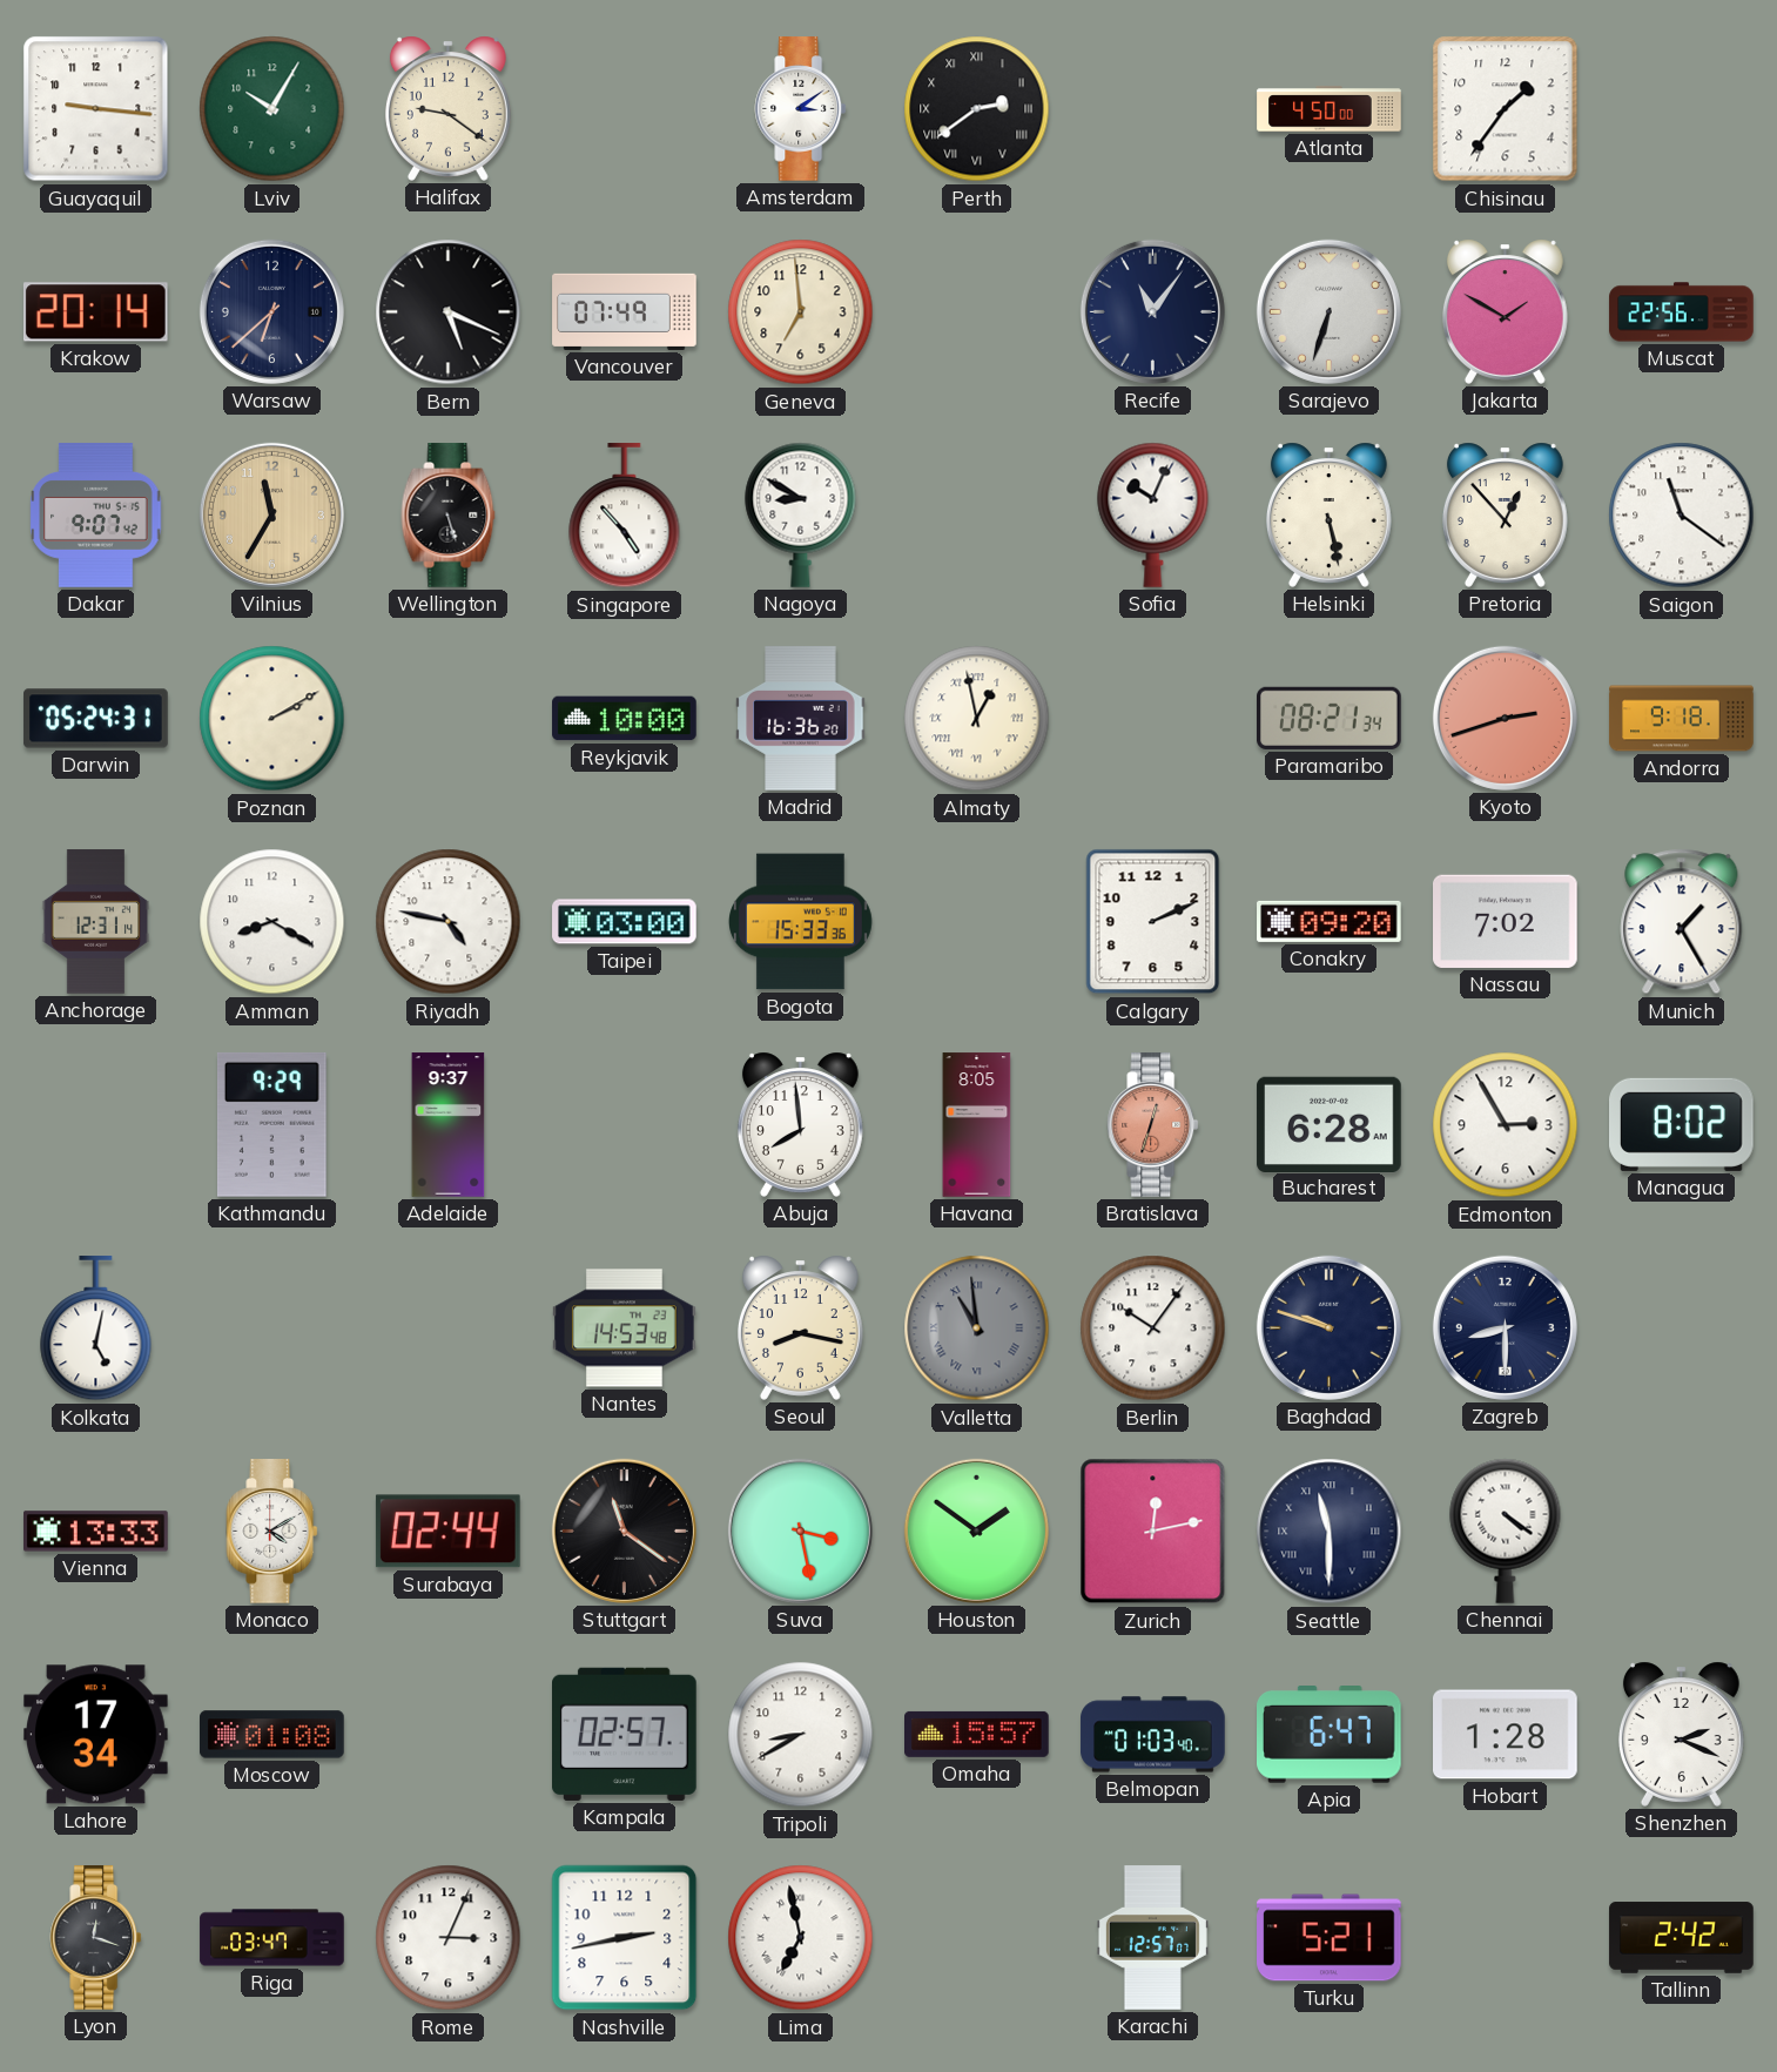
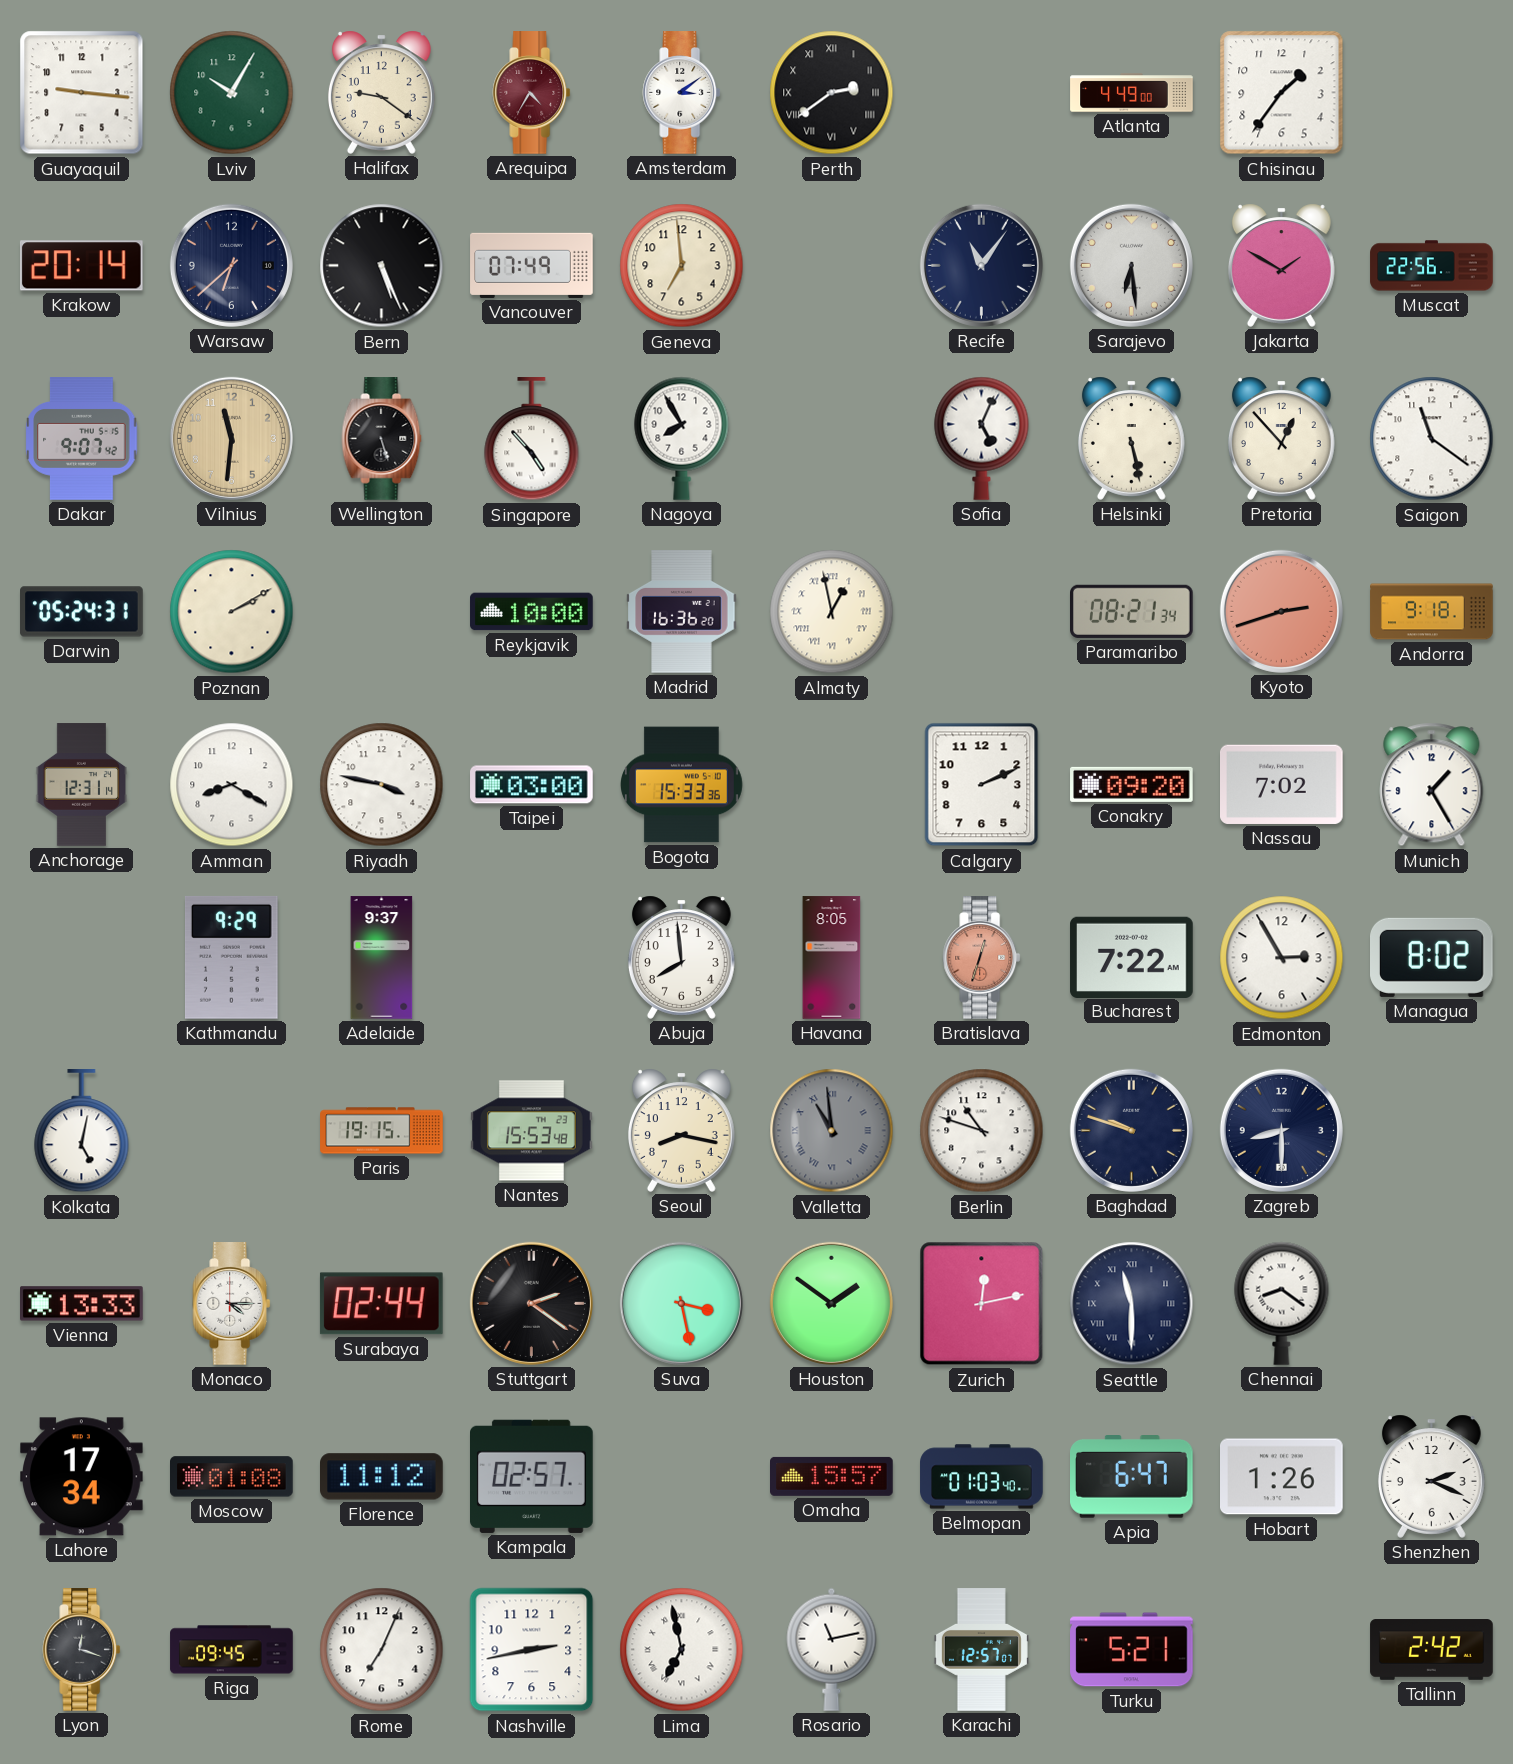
Arequipa: none -> 4:35
Atlanta: 4:50 -> 4:49
Bern: 5:19 -> 5:26
Sarajevo: 6:33 -> 6:29
Vilnius: 11:35 -> 11:31
Nagoya: 8:50 -> 7:55
Sofia: 10:04 -> 5:04
Riyadh: 4:47 -> 3:47
Bucharest: 6:28 -> 7:22
Paris: none -> 19:15
Nantes: 14:53 -> 15:53
Berlin: 10:06 -> 10:48
Monaco: 4:10 -> 4:15
Stuttgart: 11:21 -> 2:21
Chennai: 4:21 -> 8:21
Florence: none -> 11:12
Tripoli: 8:40 -> none
Hobart: 1:28 -> 1:26
Riga: 03:47 -> 09:45
Rome: 3:04 -> 7:04
Rosario: none -> 11:13
